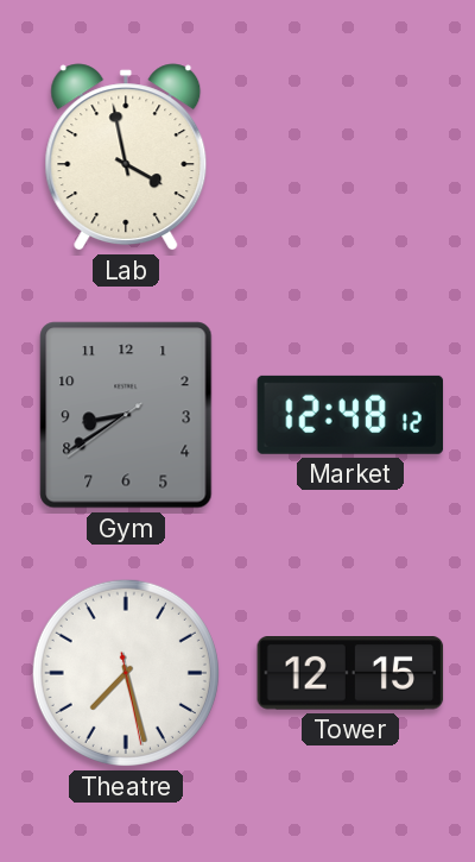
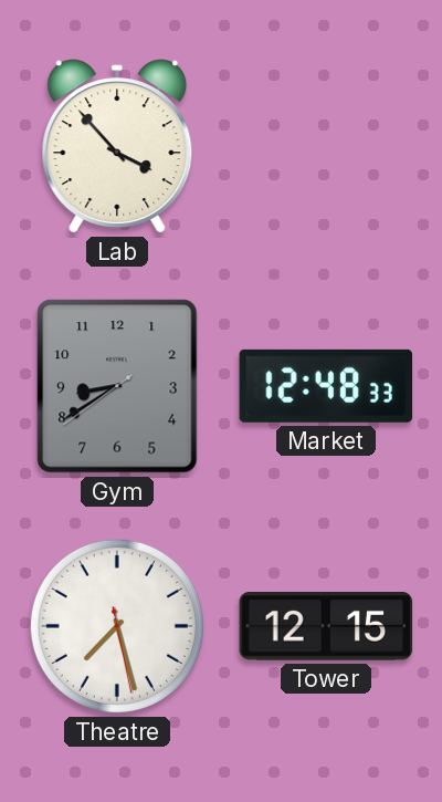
Lab: 3:58 -> 3:53
Market: 12:48:12 -> 12:48:33
